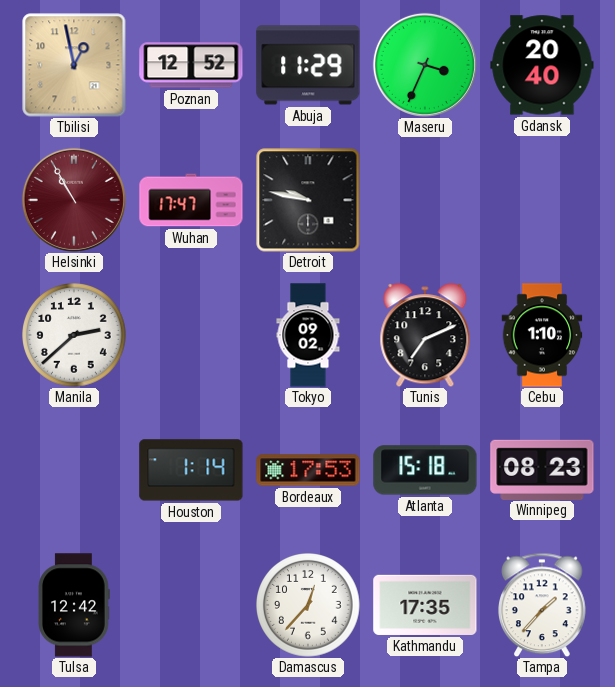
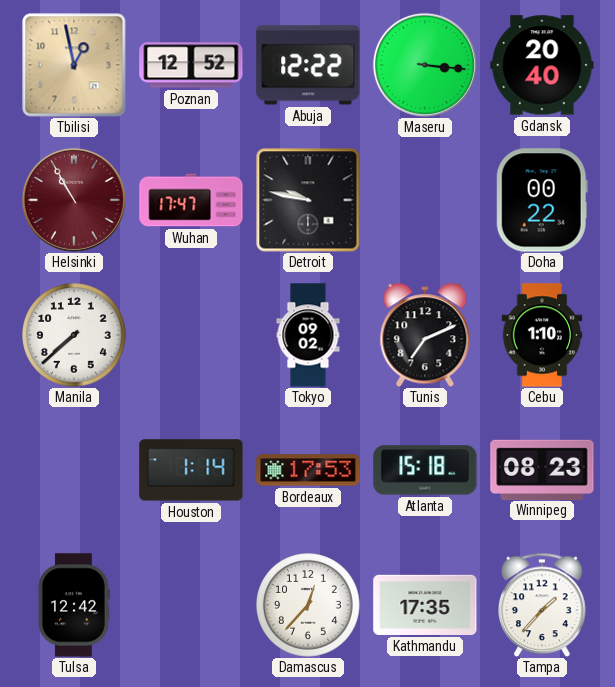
Abuja: 11:29 -> 12:22
Maseru: 3:34 -> 3:16
Doha: none -> 00:22
Manila: 2:38 -> 7:38
